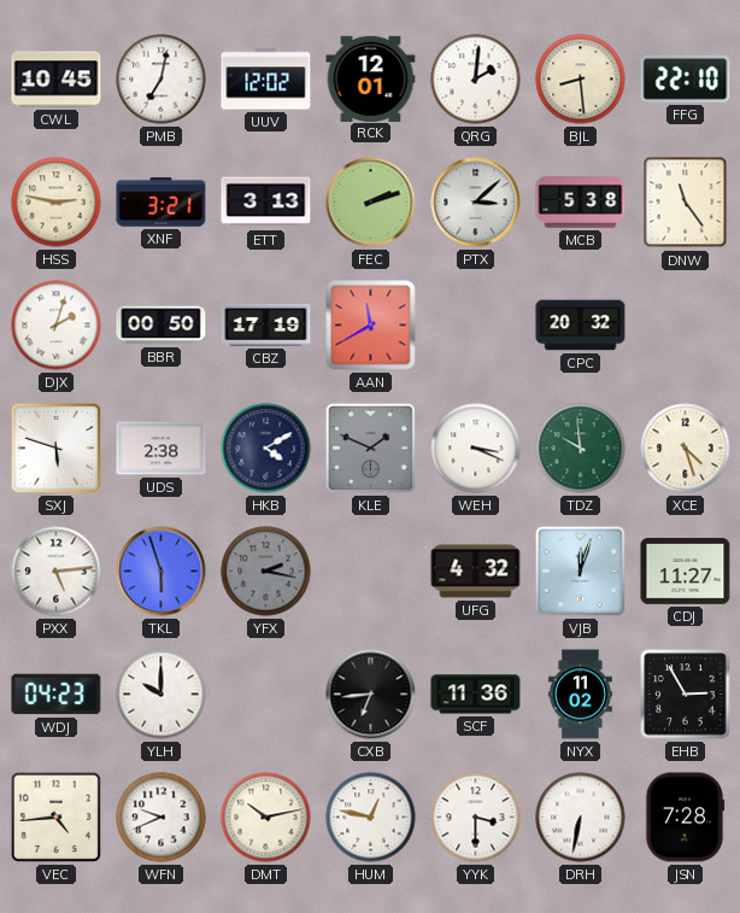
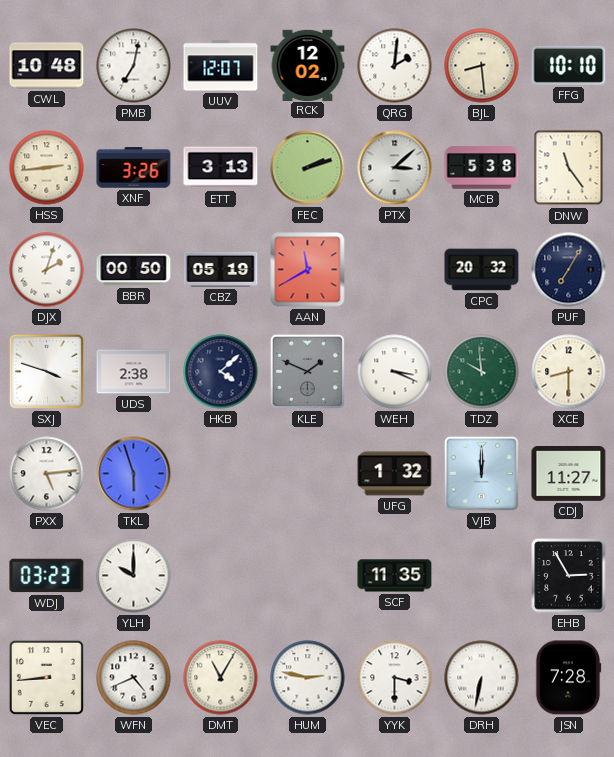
CWL: 10:45 -> 10:48
UUV: 12:02 -> 12:07
RCK: 12:01 -> 12:02
FFG: 22:10 -> 10:10
HSS: 2:47 -> 2:44
XNF: 3:21 -> 3:26
CBZ: 17:19 -> 05:19
PUF: none -> 7:05
SXJ: 5:48 -> 3:48
HKB: 4:10 -> 4:08
XCE: 4:27 -> 8:30
YFX: 2:17 -> none
UFG: 4:32 -> 1:32
VJB: 12:03 -> 12:00
WDJ: 04:23 -> 03:23
CXB: 6:44 -> none
SCF: 11:36 -> 11:35
NYX: 11:02 -> none
VEC: 4:44 -> 8:44
WFN: 9:41 -> 4:41
DMT: 10:13 -> 11:05
HUM: 12:47 -> 2:47
